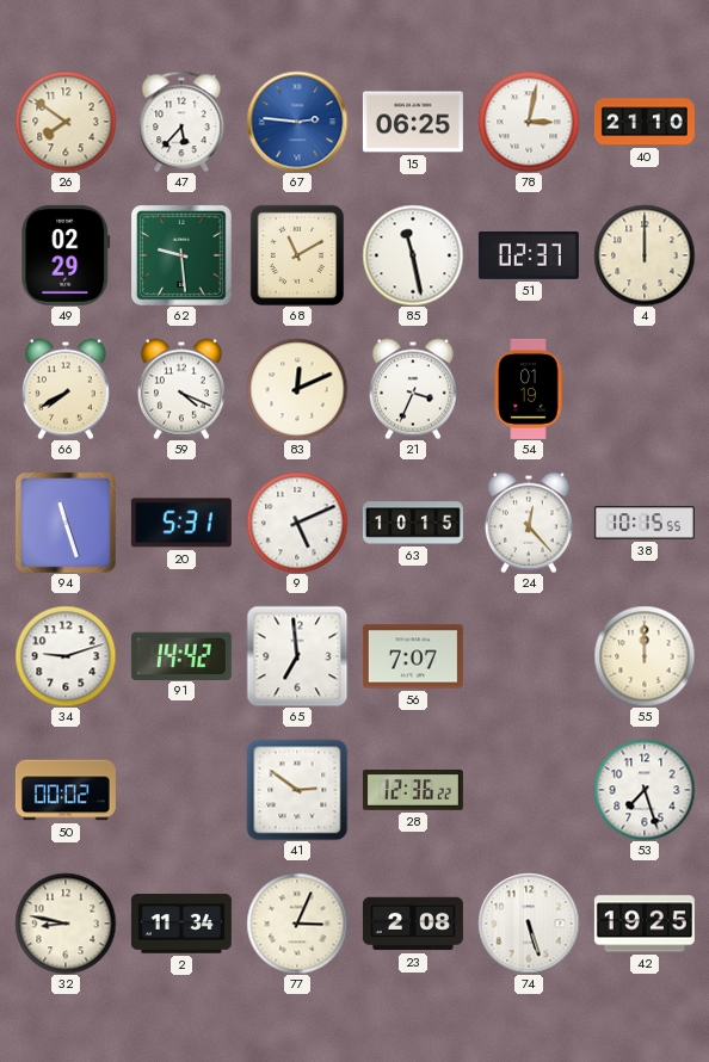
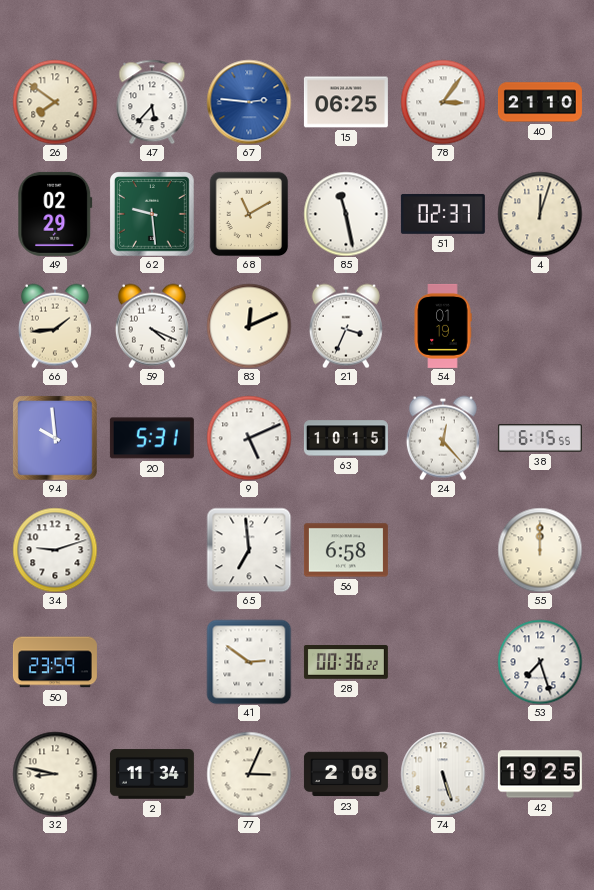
78: 3:02 -> 3:06
4: 12:00 -> 12:03
66: 7:40 -> 1:44
94: 11:27 -> 9:59
38: 10:15 -> 6:15
91: 14:42 -> none
56: 7:07 -> 6:58
50: 00:02 -> 23:59
28: 12:36 -> 00:36
